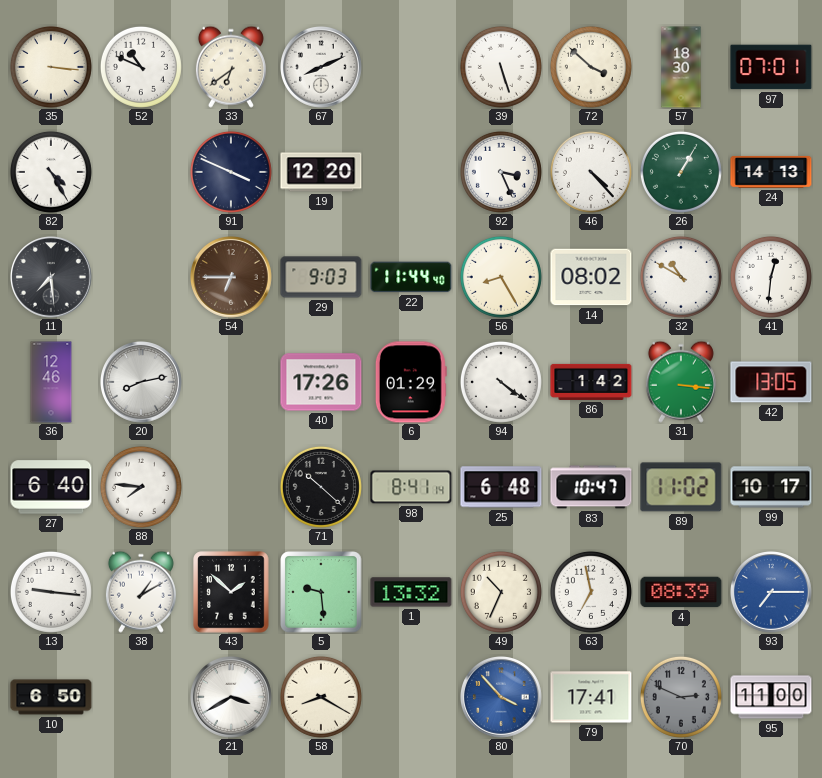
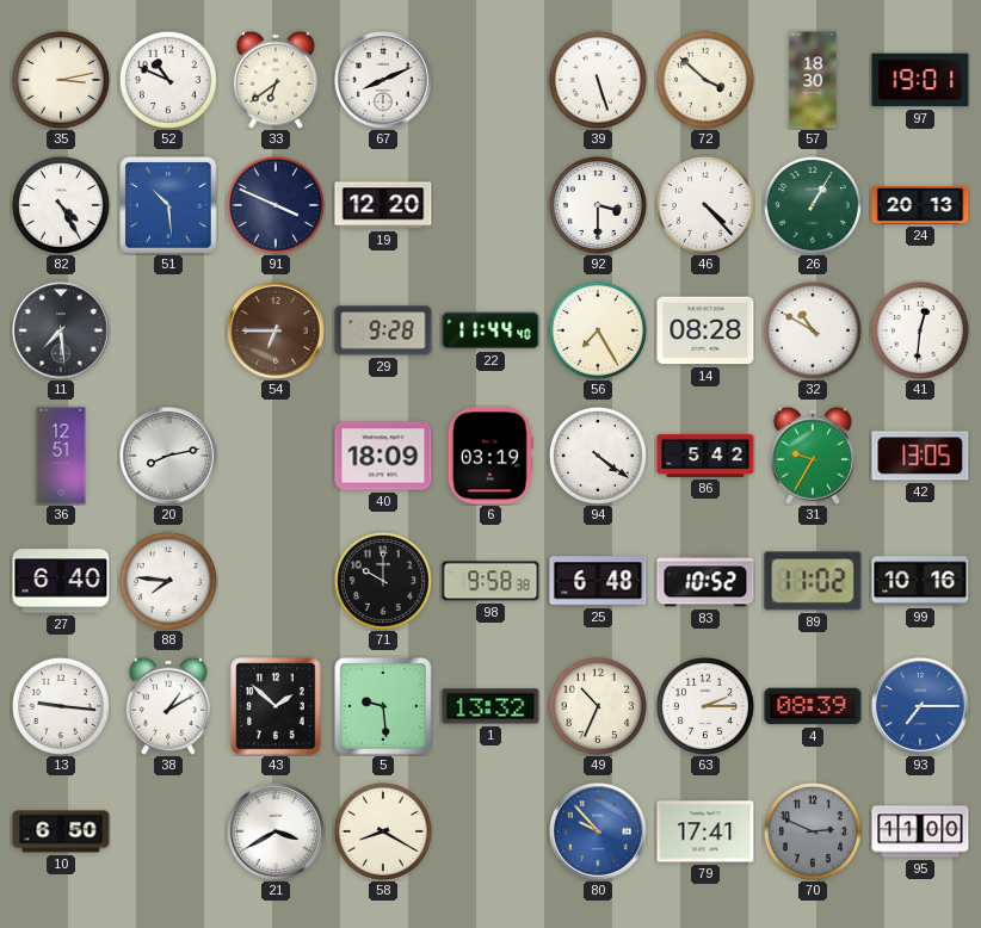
35: 3:16 -> 3:13
97: 07:01 -> 19:01
51: none -> 10:29
92: 3:26 -> 3:30
24: 14:13 -> 20:13
29: 9:03 -> 9:28
56: 8:25 -> 7:25
14: 08:02 -> 08:28
36: 12:46 -> 12:51
40: 17:26 -> 18:09
6: 01:29 -> 03:19
86: 1:42 -> 5:42
31: 3:16 -> 9:35
71: 10:22 -> 10:00
98: 8:41 -> 9:58
83: 10:47 -> 10:52
99: 10:17 -> 10:16
63: 6:58 -> 2:15
80: 3:53 -> 9:53
